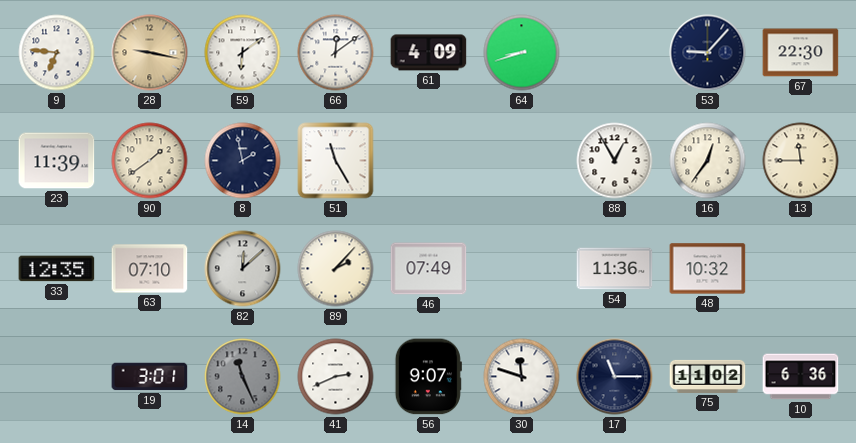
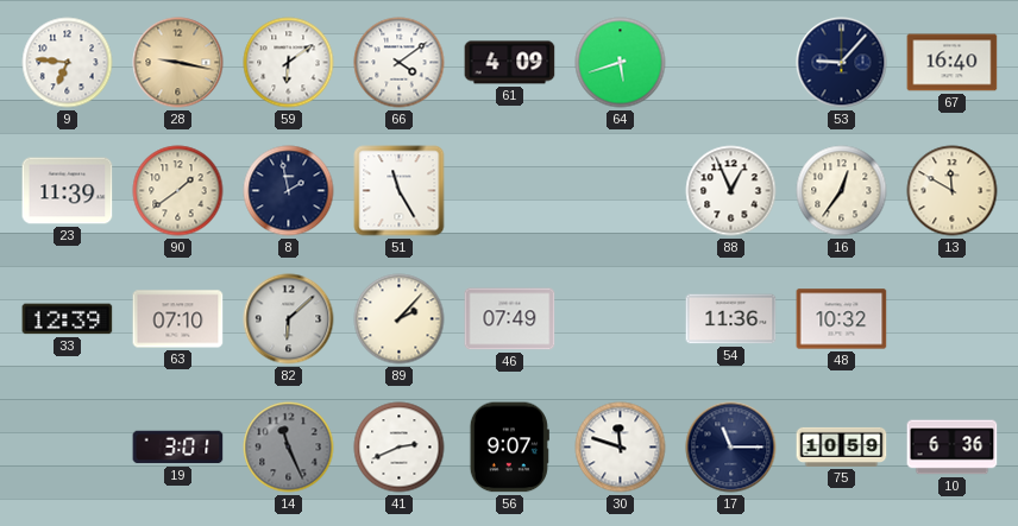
66: 12:09 -> 4:09
64: 8:42 -> 5:42
67: 22:30 -> 16:40
88: 12:55 -> 12:56
13: 11:45 -> 11:50
33: 12:35 -> 12:39
82: 12:08 -> 6:08
75: 11:02 -> 10:59
